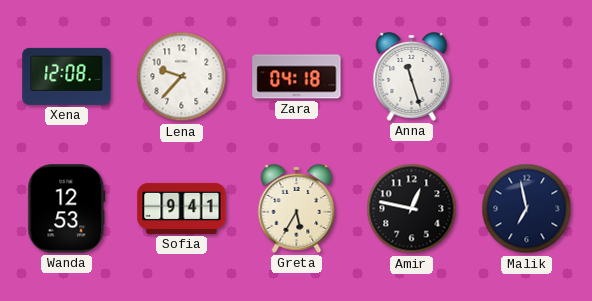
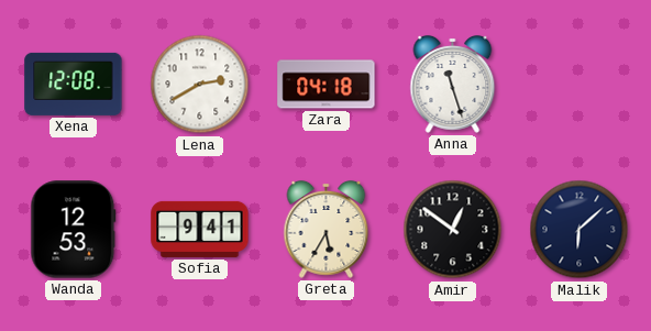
Lena: 9:37 -> 2:40
Amir: 12:47 -> 12:51
Malik: 6:58 -> 6:08
